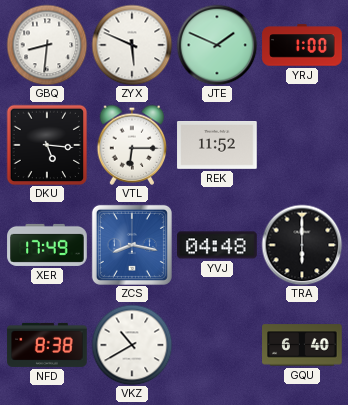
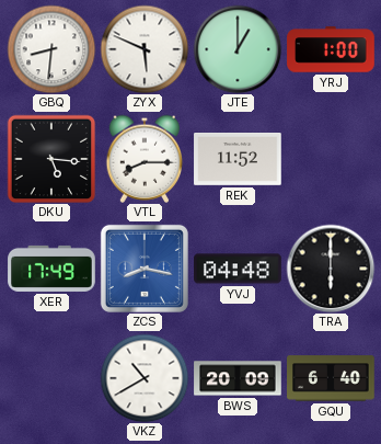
JTE: 1:49 -> 1:00
VTL: 6:15 -> 8:15
NFD: 8:38 -> none
BWS: none -> 20:09
